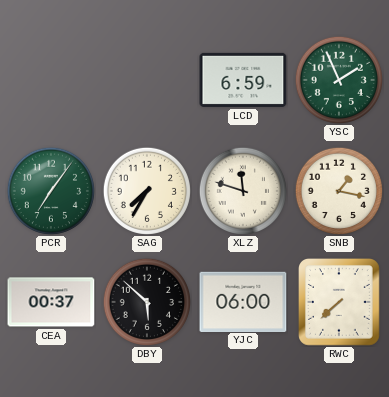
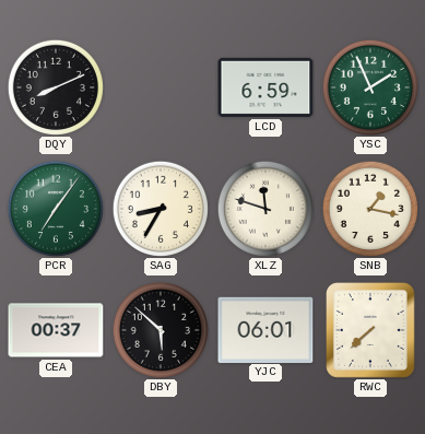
DQY: none -> 8:11
SAG: 7:35 -> 8:35
YJC: 06:00 -> 06:01
